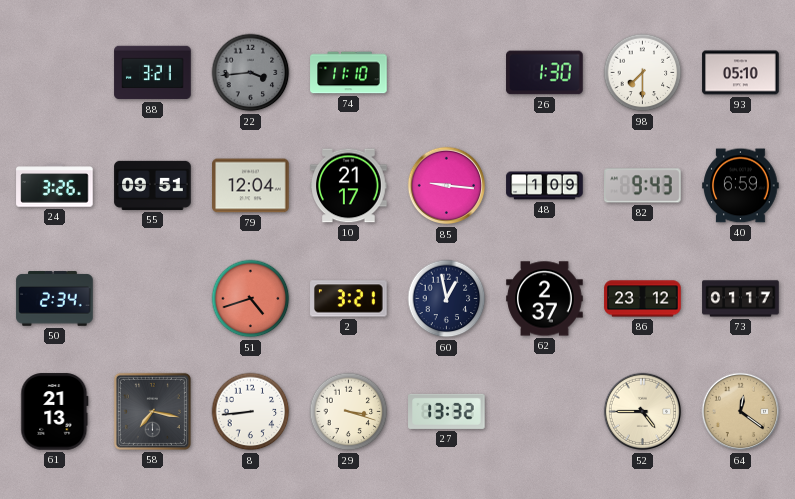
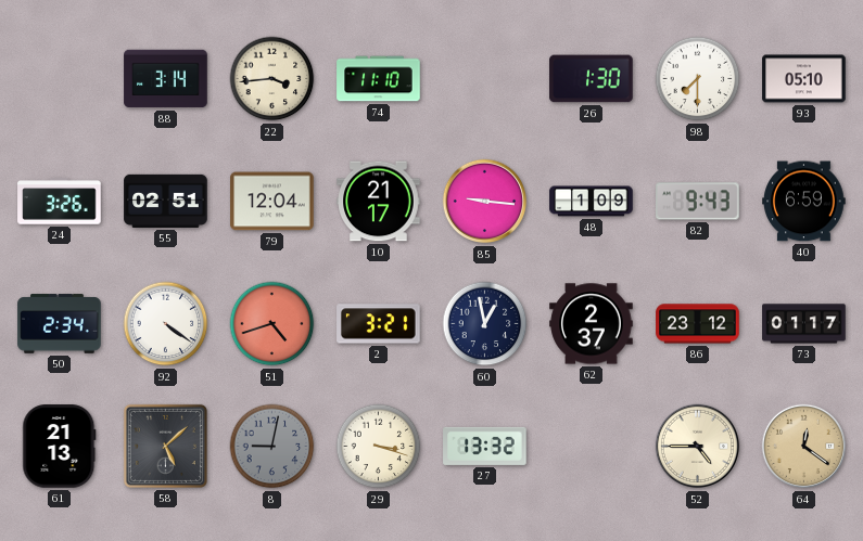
88: 3:21 -> 3:14
22 dial: grey -> cream
55: 09:51 -> 02:51
92: none -> 4:21
58: 7:17 -> 5:08
8: 8:44 -> 9:02
8 dial: white -> grey
